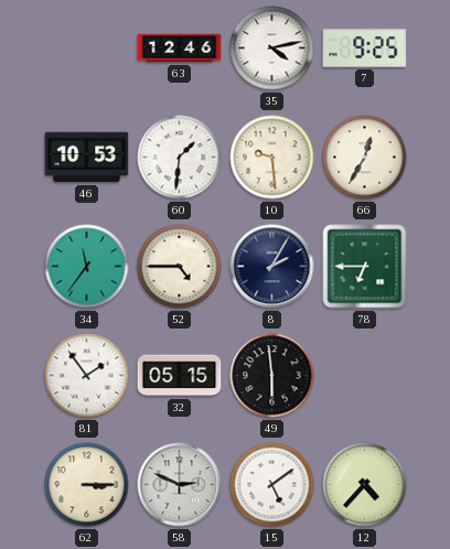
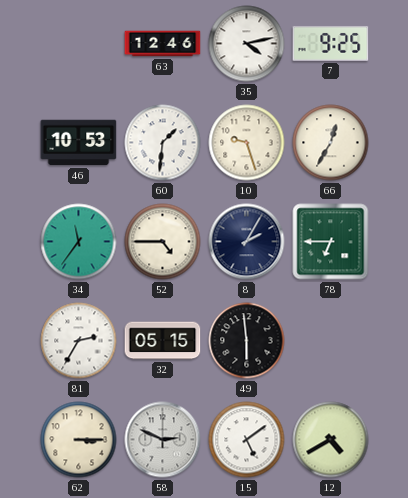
10: 9:29 -> 9:27
81: 1:54 -> 2:35
12: 4:37 -> 4:40
